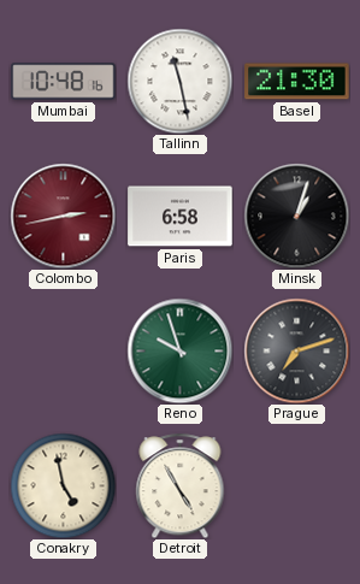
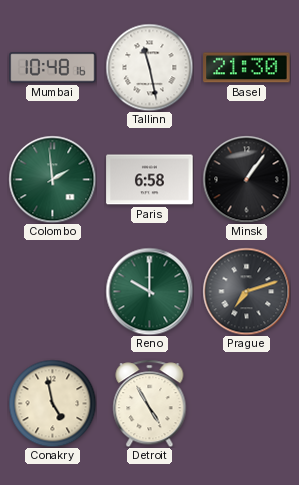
Colombo: 2:43 -> 1:59
Colombo dial: burgundy -> green
Minsk: 1:03 -> 1:06
Reno: 9:57 -> 10:00
